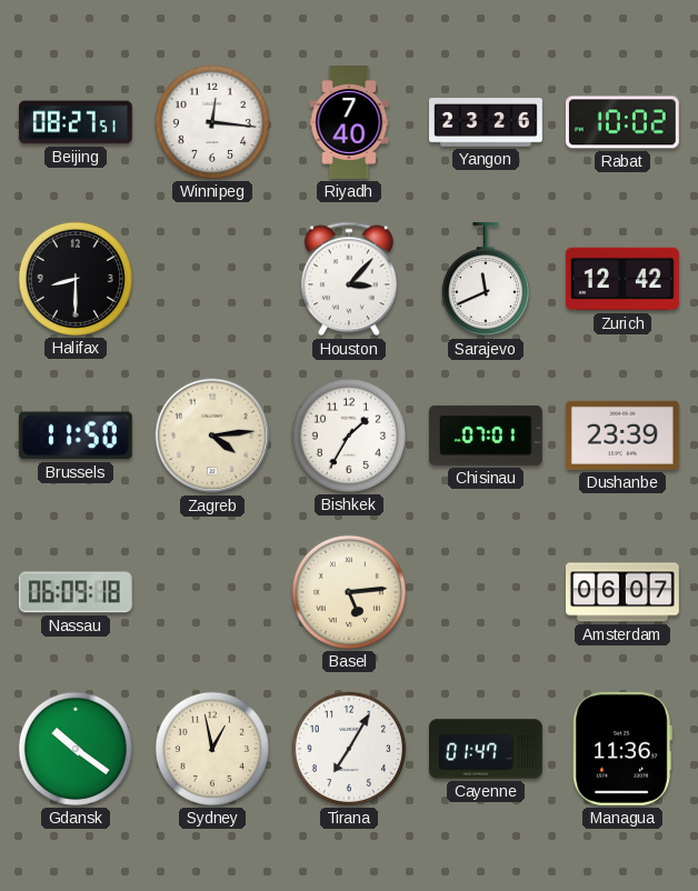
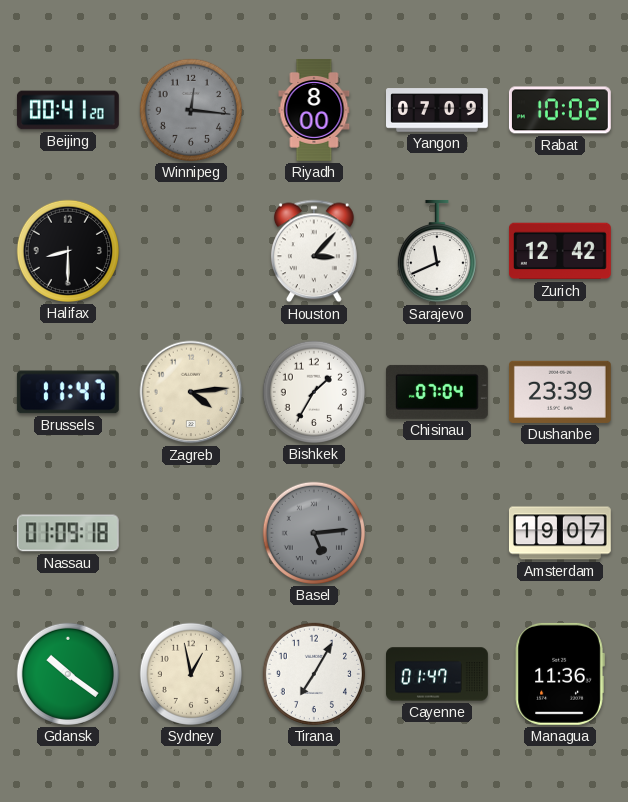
Beijing: 08:27 -> 00:41
Winnipeg dial: white -> grey
Riyadh: 7:40 -> 8:00
Yangon: 23:26 -> 07:09
Brussels: 11:50 -> 11:47
Chisinau: 07:01 -> 07:04
Nassau: 06:09 -> 01:09
Basel dial: cream -> grey
Amsterdam: 06:07 -> 19:07
